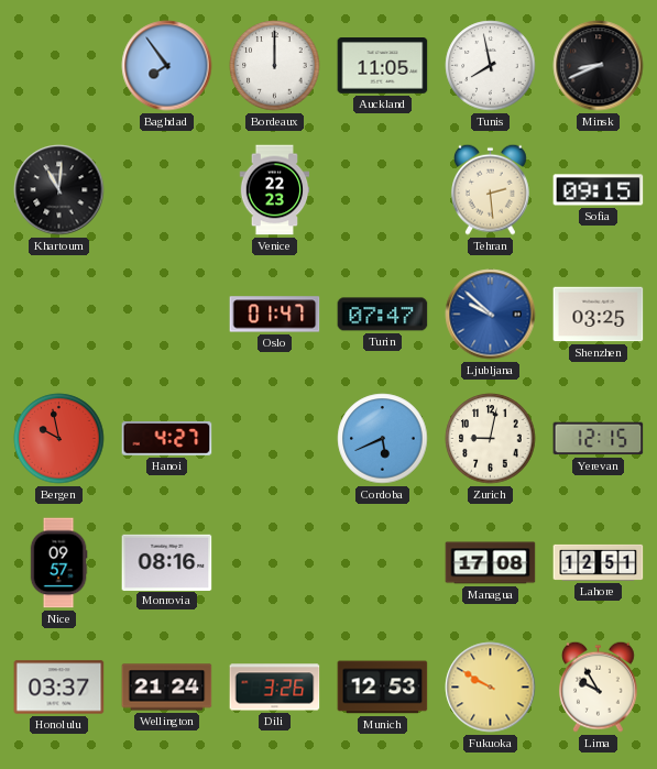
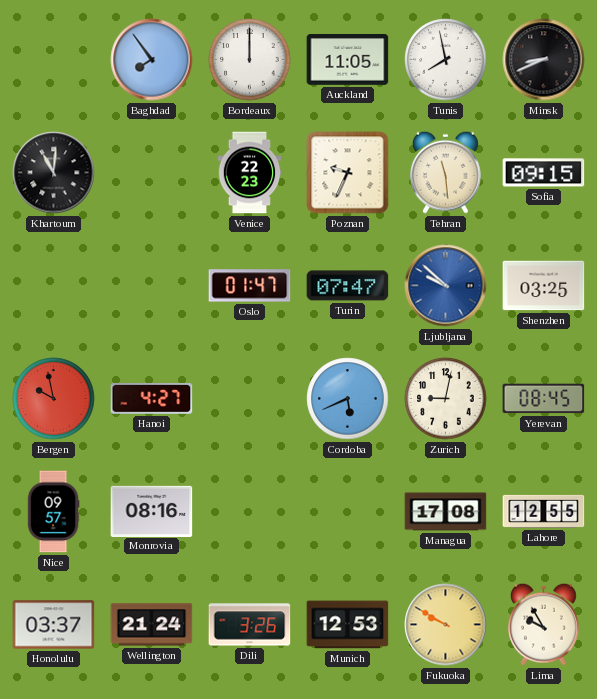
Poznan: none -> 9:34
Tehran: 2:29 -> 11:29
Yerevan: 12:15 -> 08:45
Lahore: 12:51 -> 12:55
